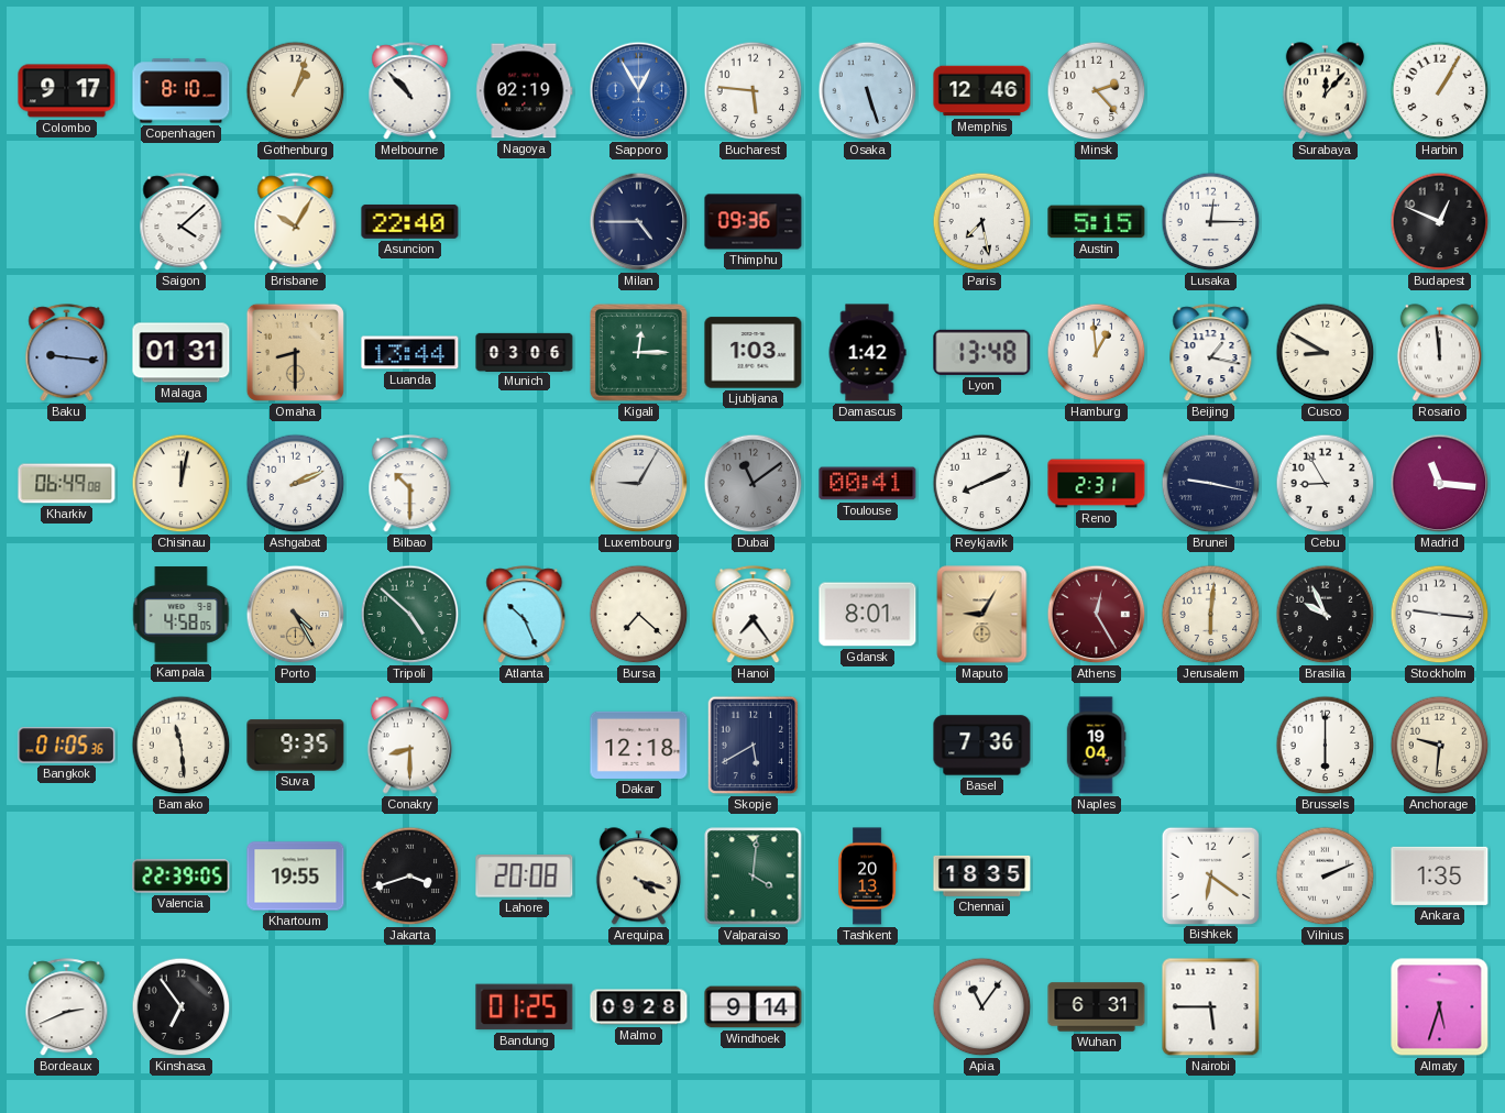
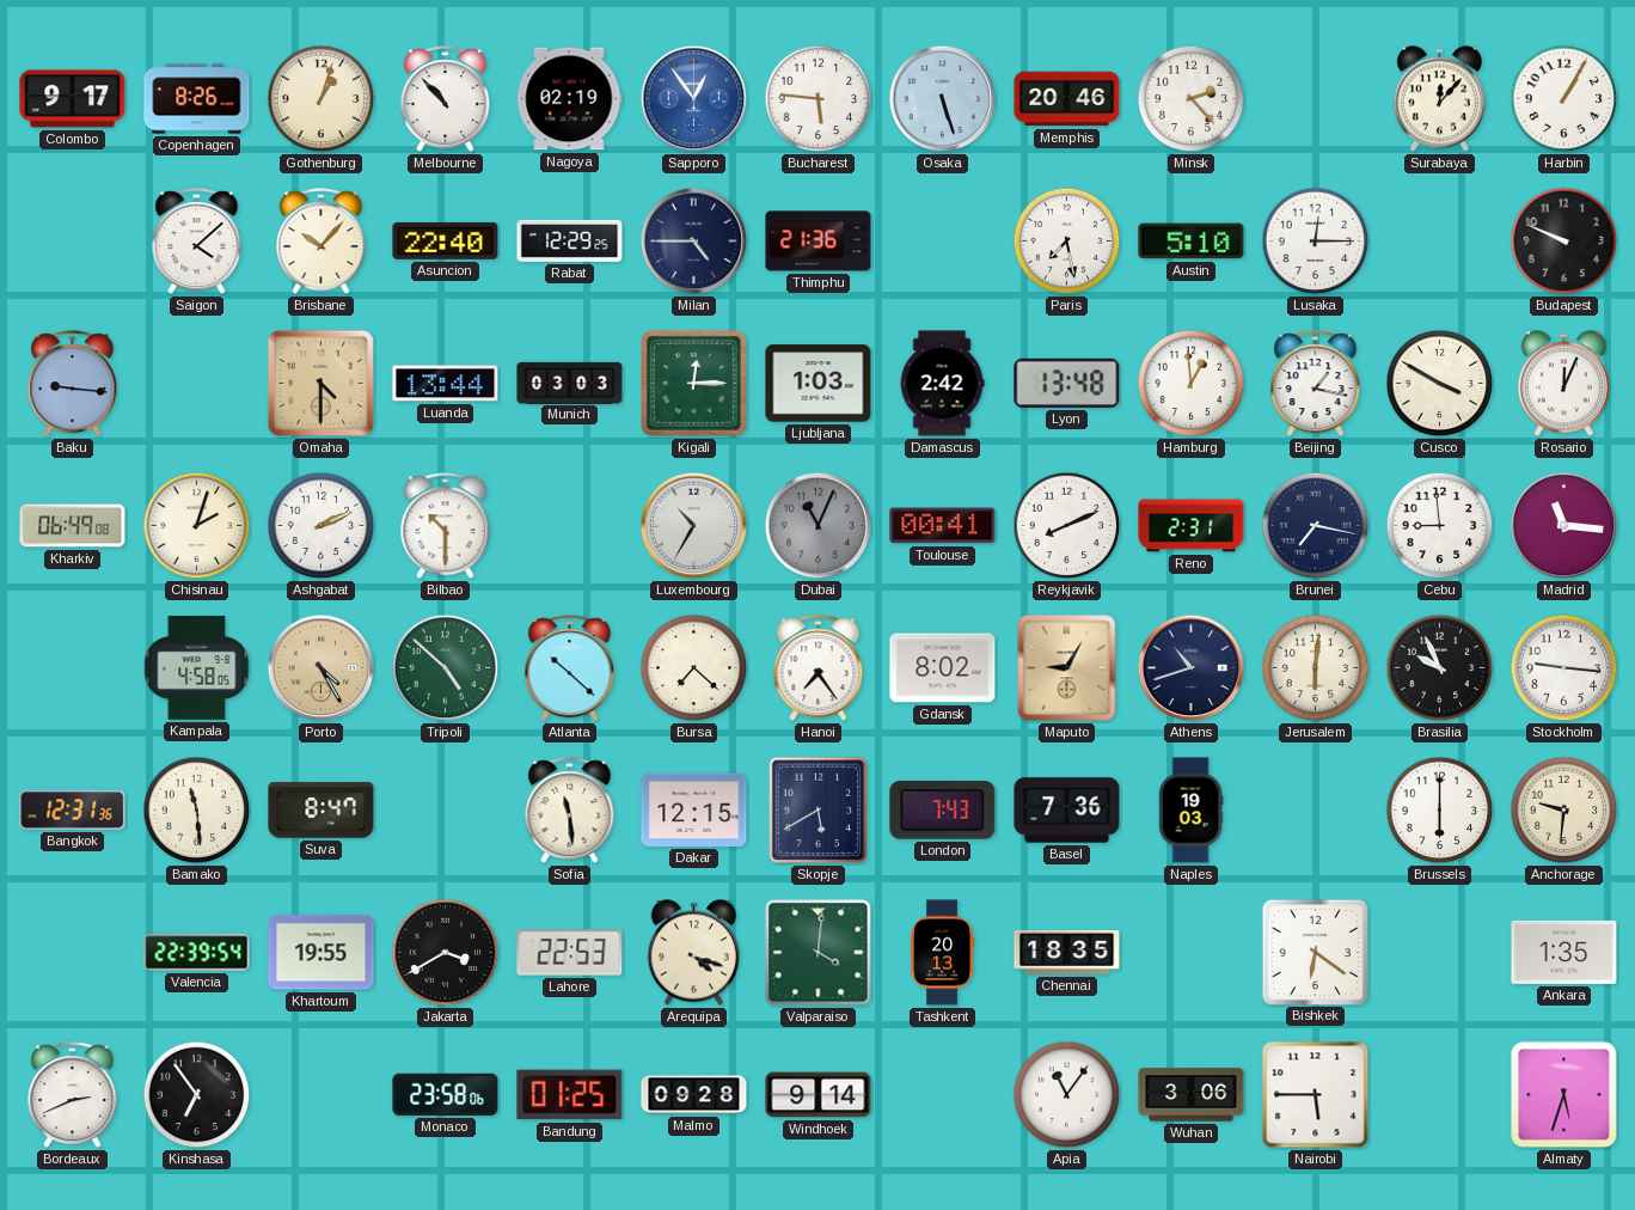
Copenhagen: 8:10 -> 8:26
Sapporo: 12:55 -> 12:54
Memphis: 12:46 -> 20:46
Brisbane: 10:05 -> 10:07
Rabat: none -> 12:29
Thimphu: 09:36 -> 21:36
Austin: 5:15 -> 5:10
Budapest: 12:49 -> 9:49
Malaga: 01:31 -> none
Omaha: 8:30 -> 4:30
Munich: 03:06 -> 03:03
Damascus: 1:42 -> 2:42
Cusco: 8:50 -> 3:50
Rosario: 11:59 -> 12:04
Chisinau: 12:02 -> 2:03
Luxembourg: 9:05 -> 10:35
Dubai: 11:09 -> 11:04
Brunei: 9:17 -> 7:17
Cebu: 8:55 -> 8:59
Atlanta: 10:26 -> 10:22
Gdansk: 8:01 -> 8:02
Athens: 12:25 -> 10:42
Athens dial: burgundy -> navy
Bangkok: 01:05 -> 12:31
Suva: 9:35 -> 8:47
Conakry: 8:30 -> none
Sofia: none -> 11:29
Dakar: 12:18 -> 12:15
London: none -> 7:43
Naples: 19:04 -> 19:03
Valencia: 22:39:05 -> 22:39:54
Jakarta: 3:42 -> 3:40
Lahore: 20:08 -> 22:53
Vilnius: 2:11 -> none
Monaco: none -> 23:58
Wuhan: 6:31 -> 3:06
